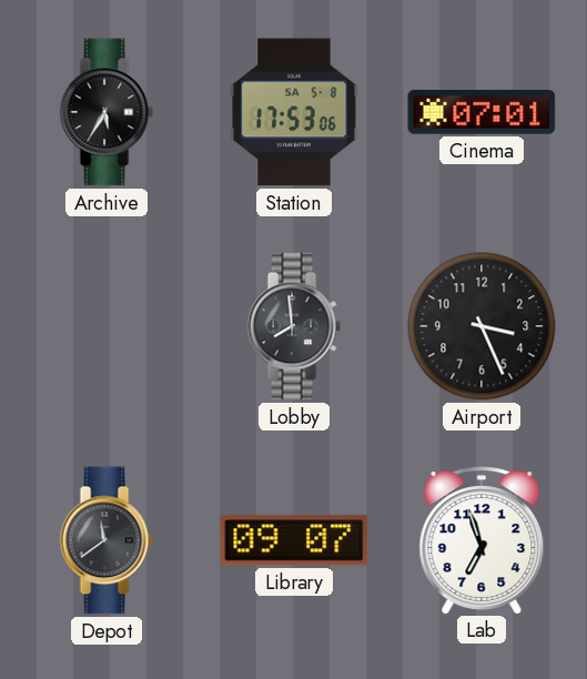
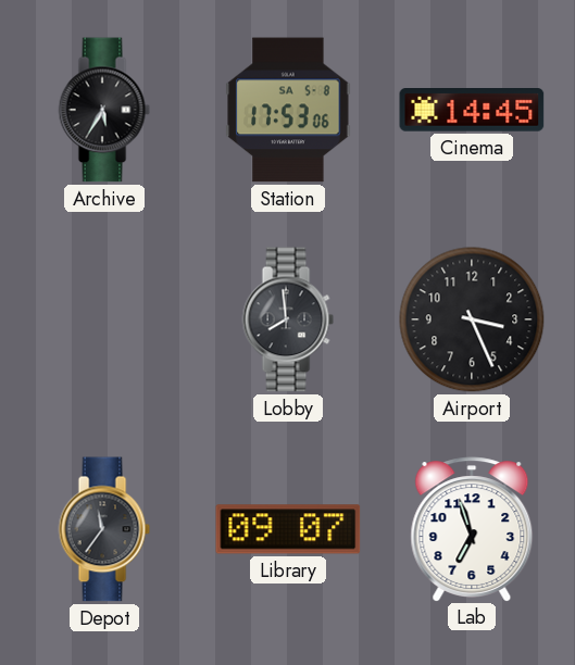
Cinema: 07:01 -> 14:45
Depot: 11:39 -> 11:36
